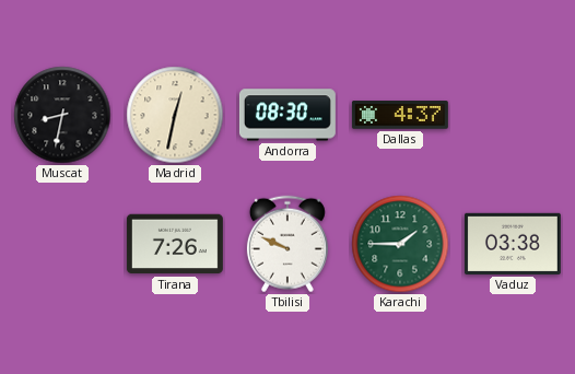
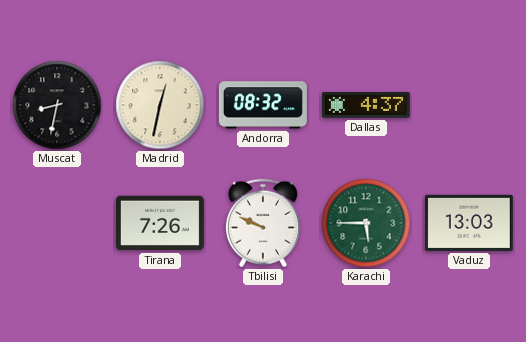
Andorra: 08:30 -> 08:32
Karachi: 1:45 -> 5:45
Vaduz: 03:38 -> 13:03
